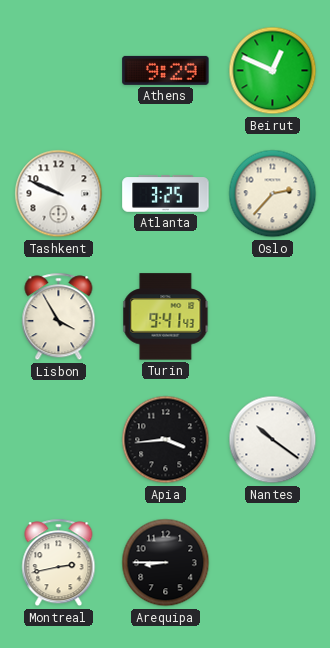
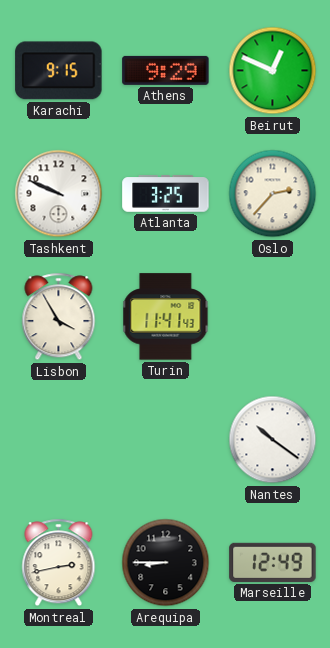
Karachi: none -> 9:15
Turin: 9:41 -> 11:41
Apia: 3:44 -> none
Marseille: none -> 12:49
